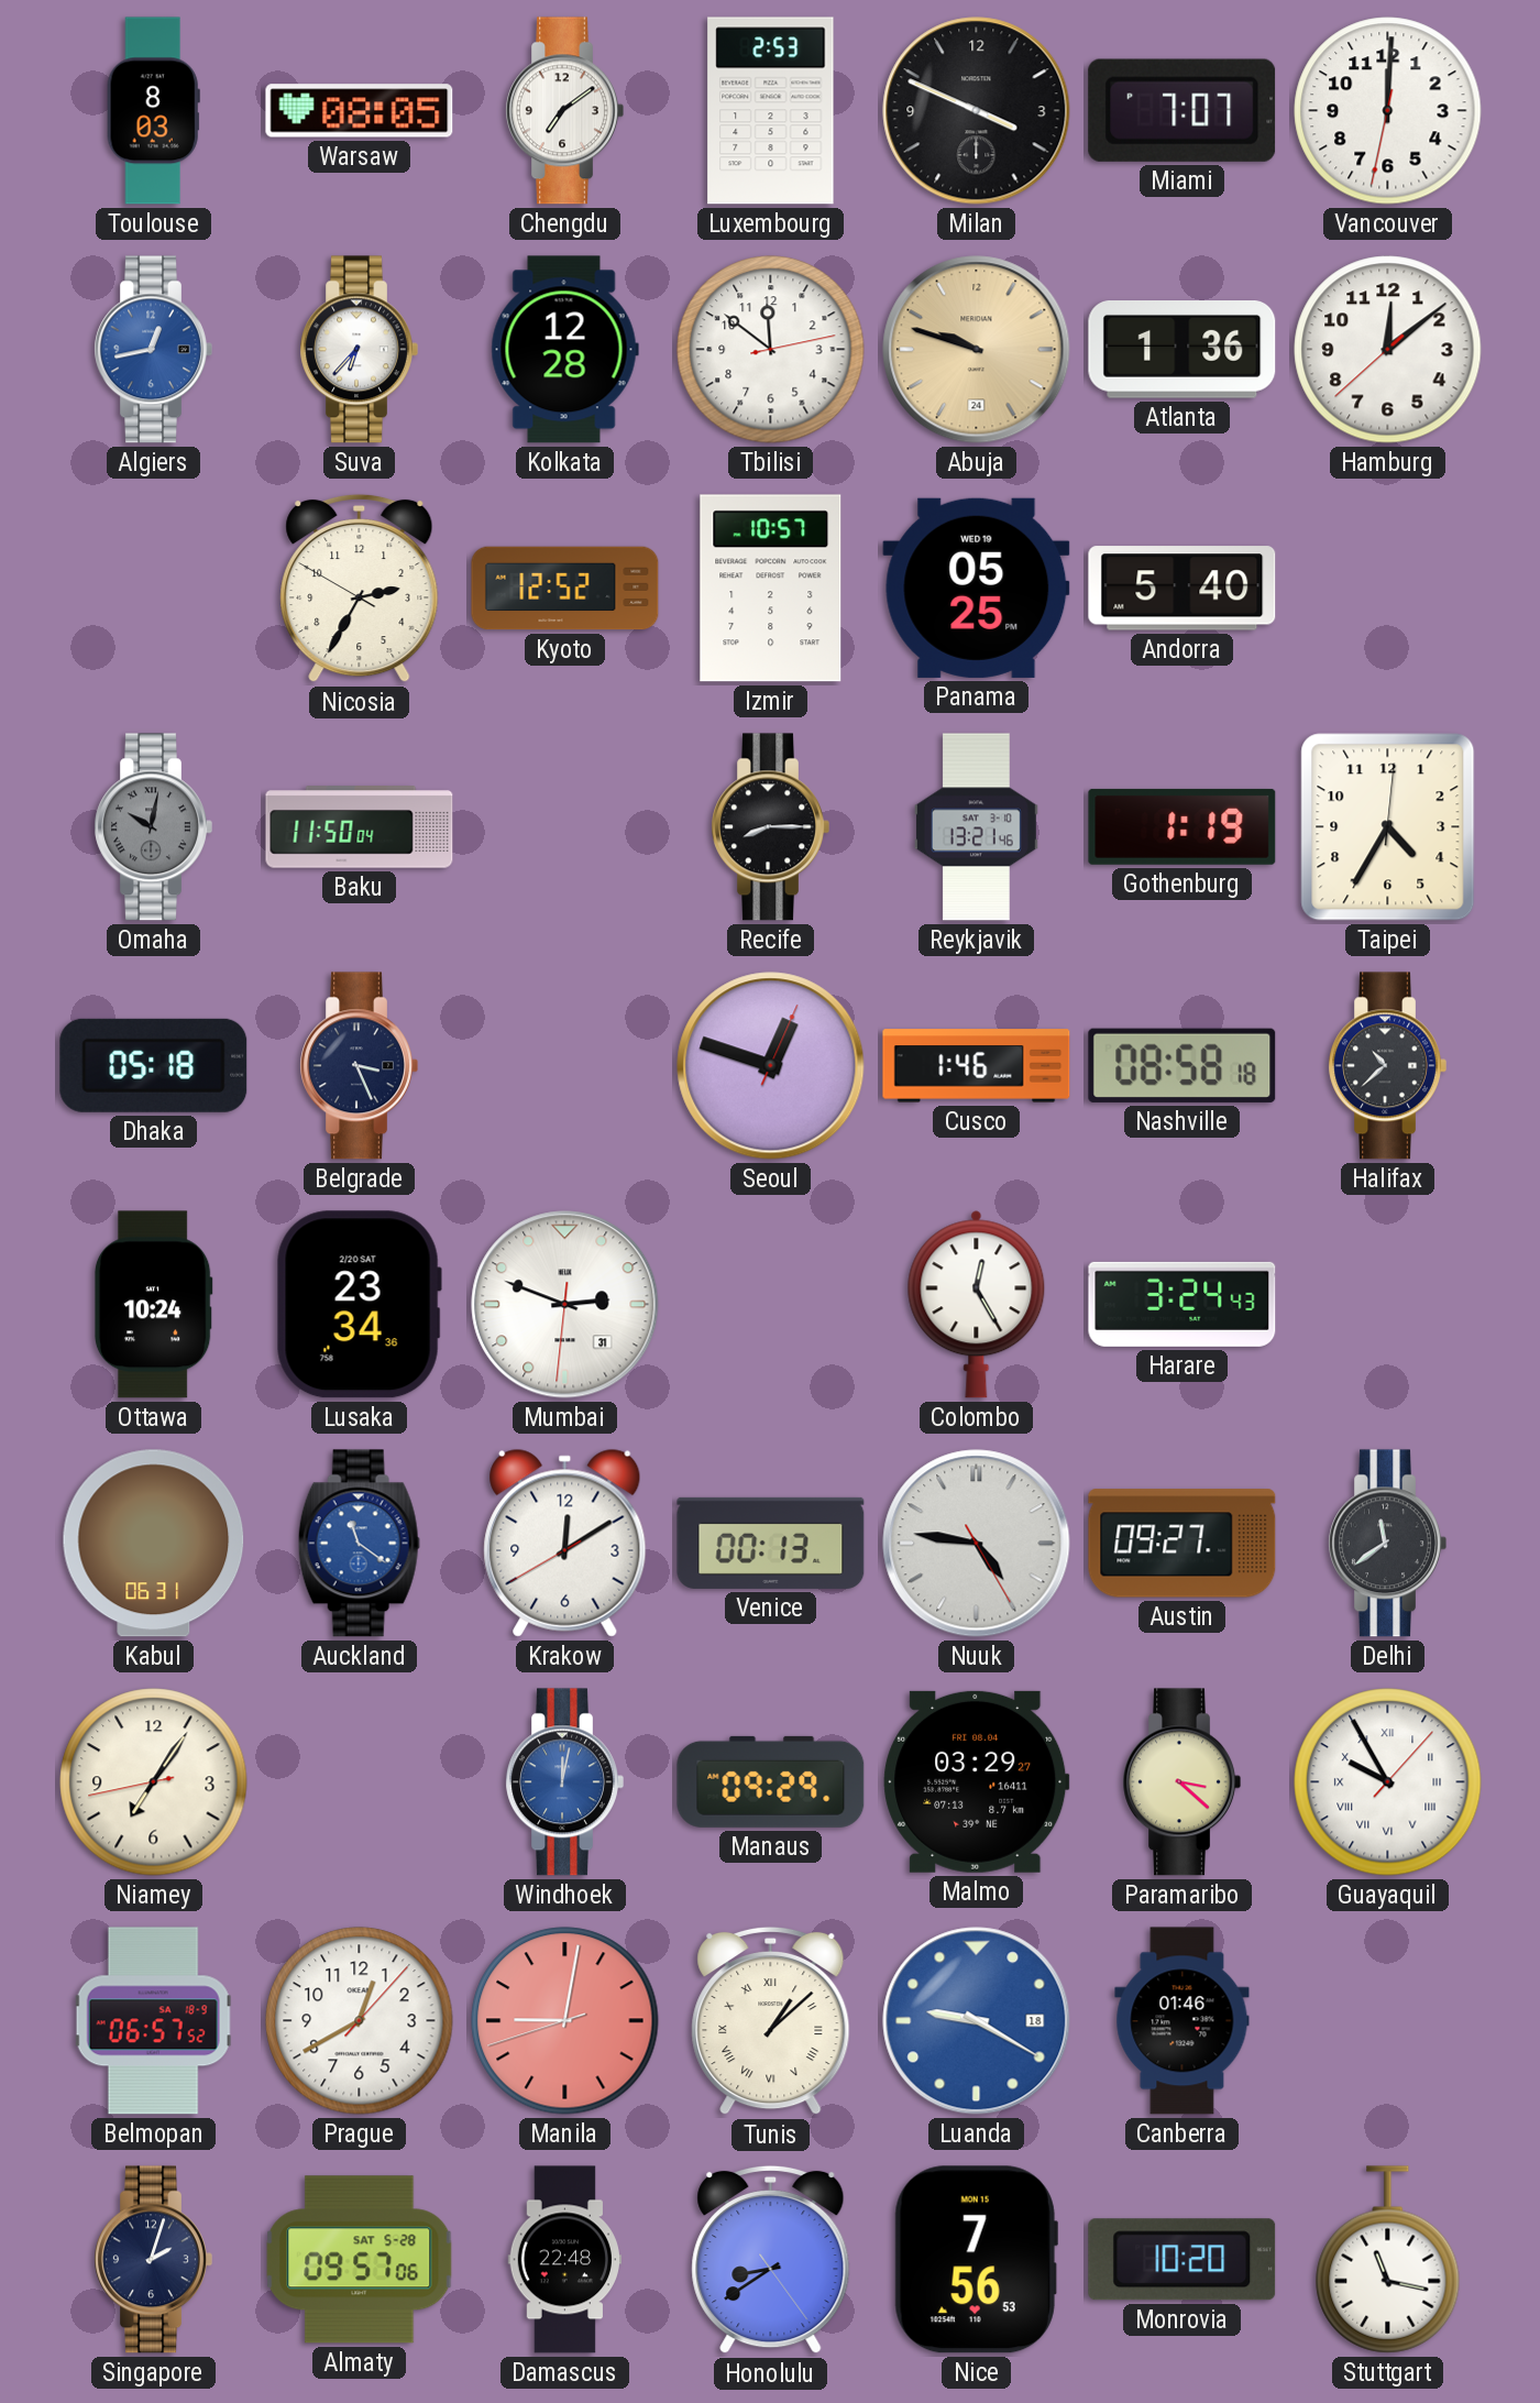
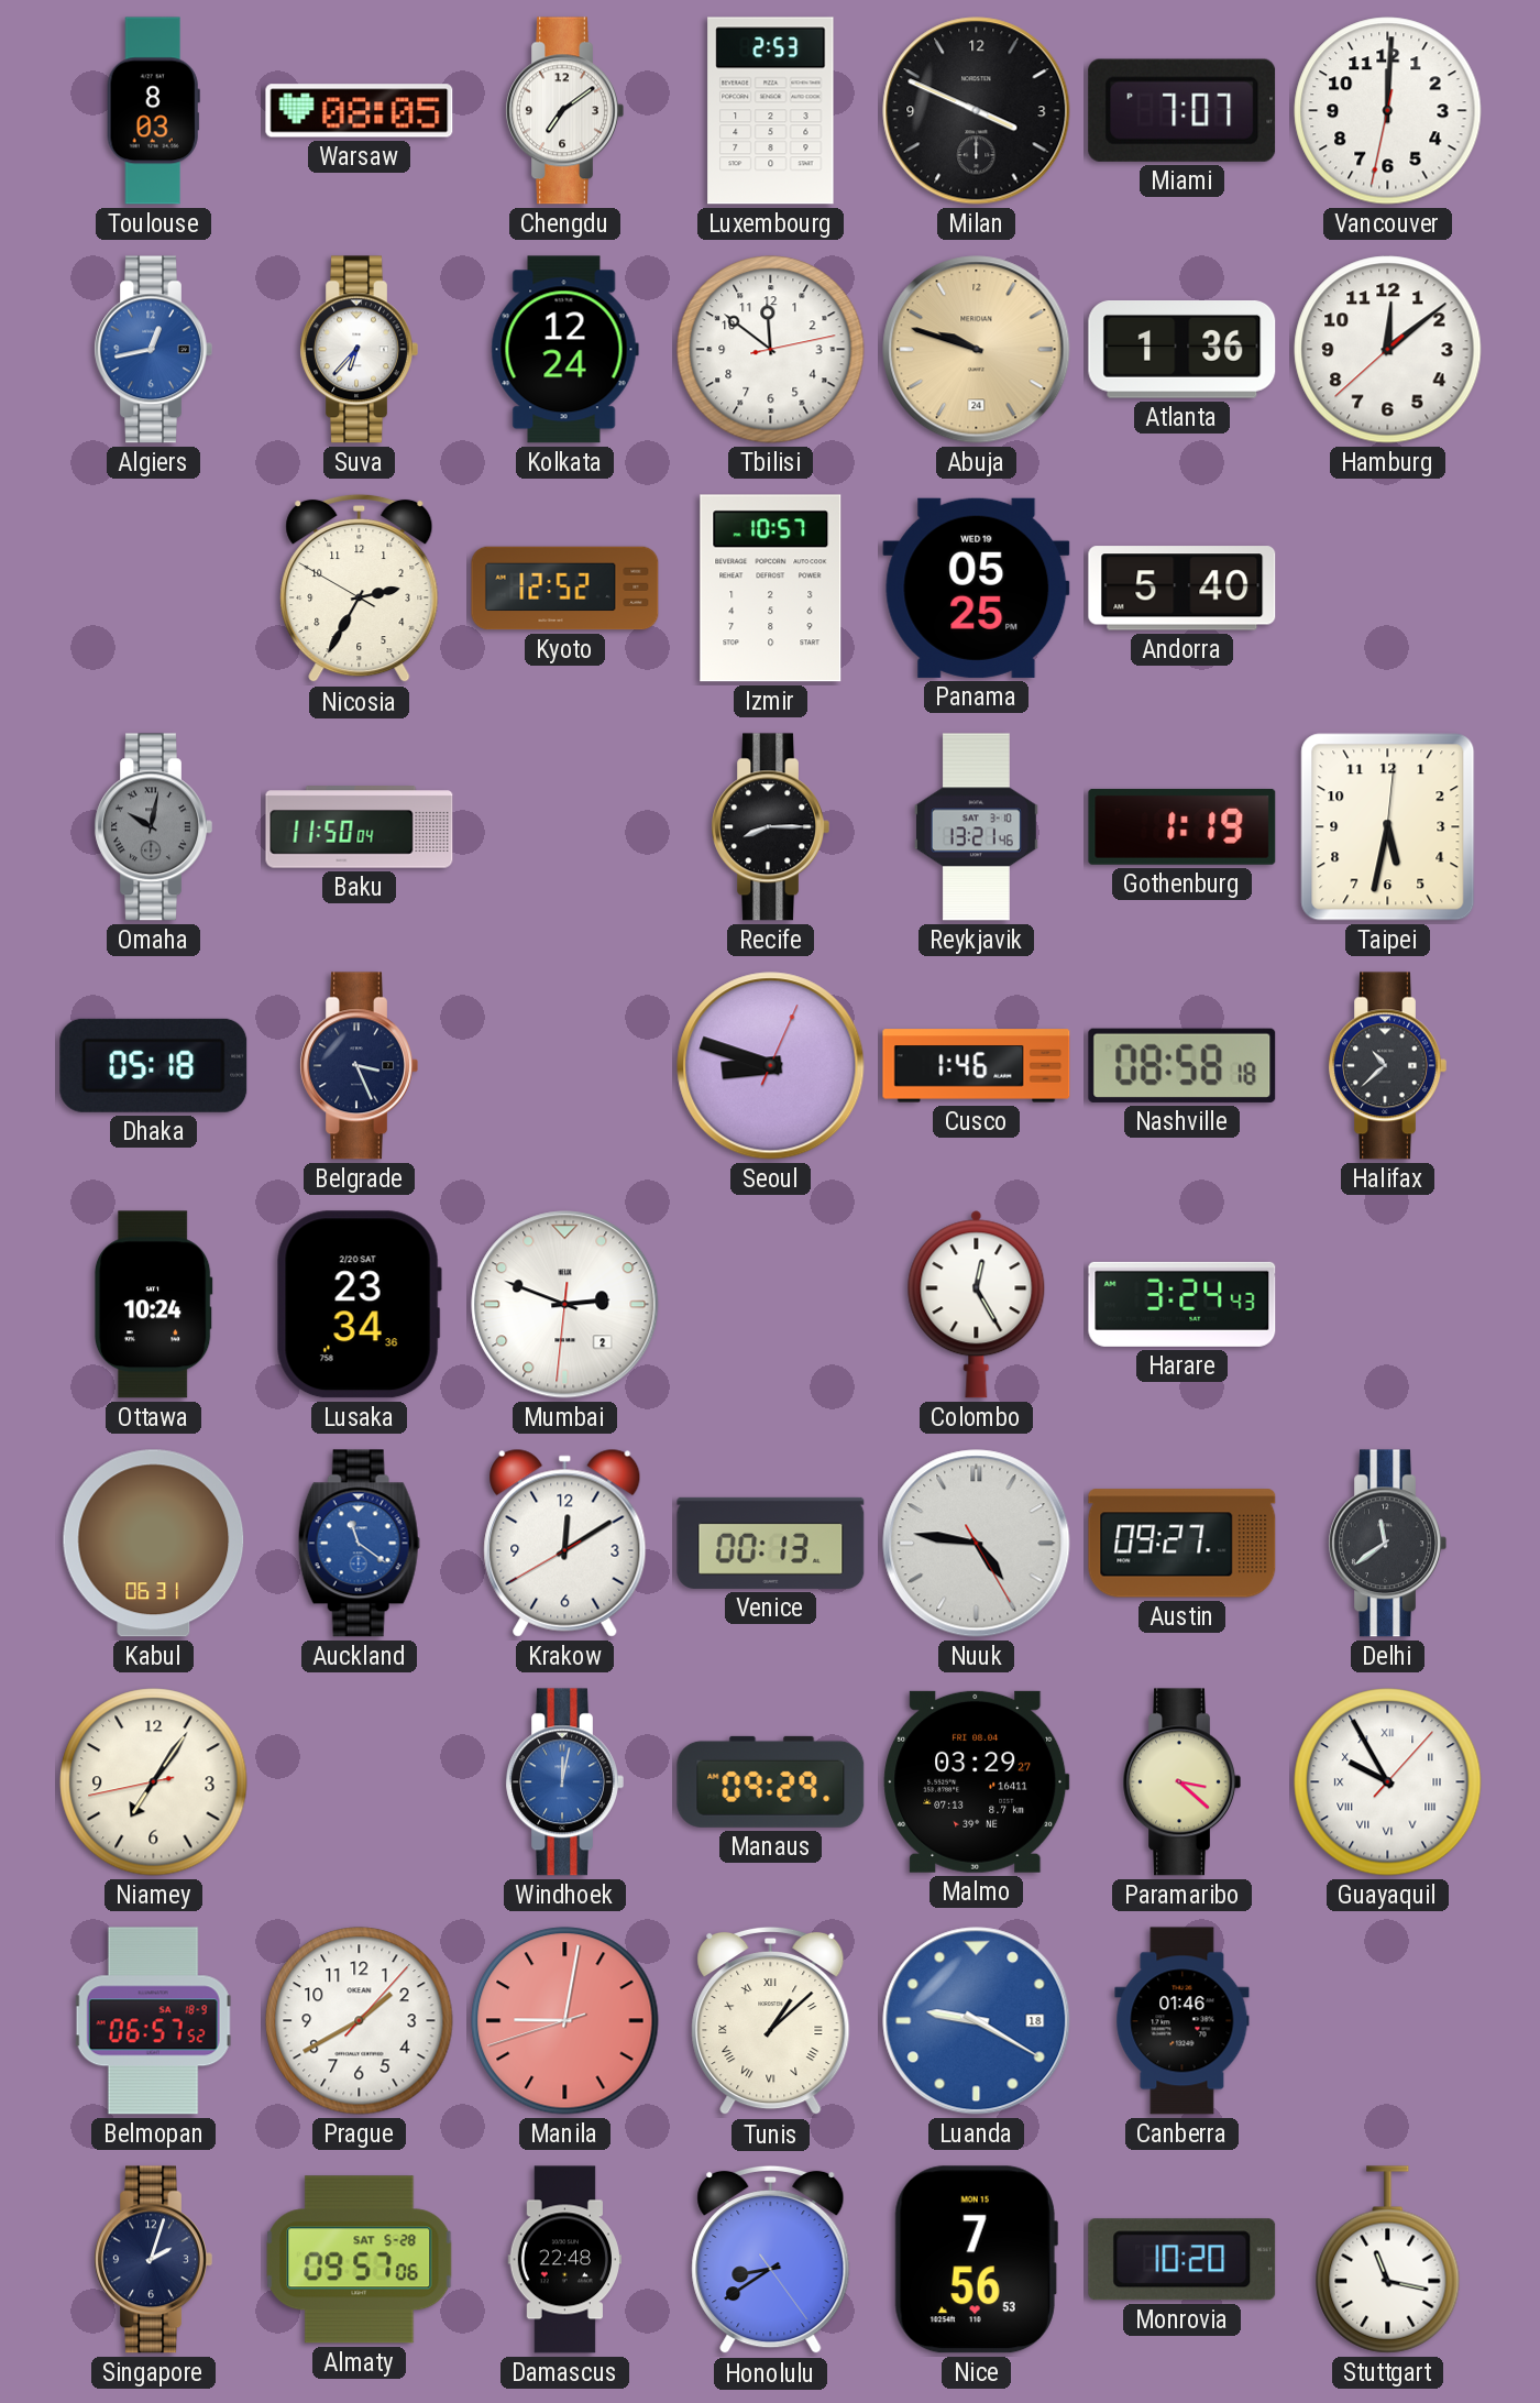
Kolkata: 12:28 -> 12:24
Taipei: 4:35 -> 5:32
Seoul: 12:48 -> 8:48
Mumbai date: 31 -> 2
Prague: 12:40 -> 1:40
